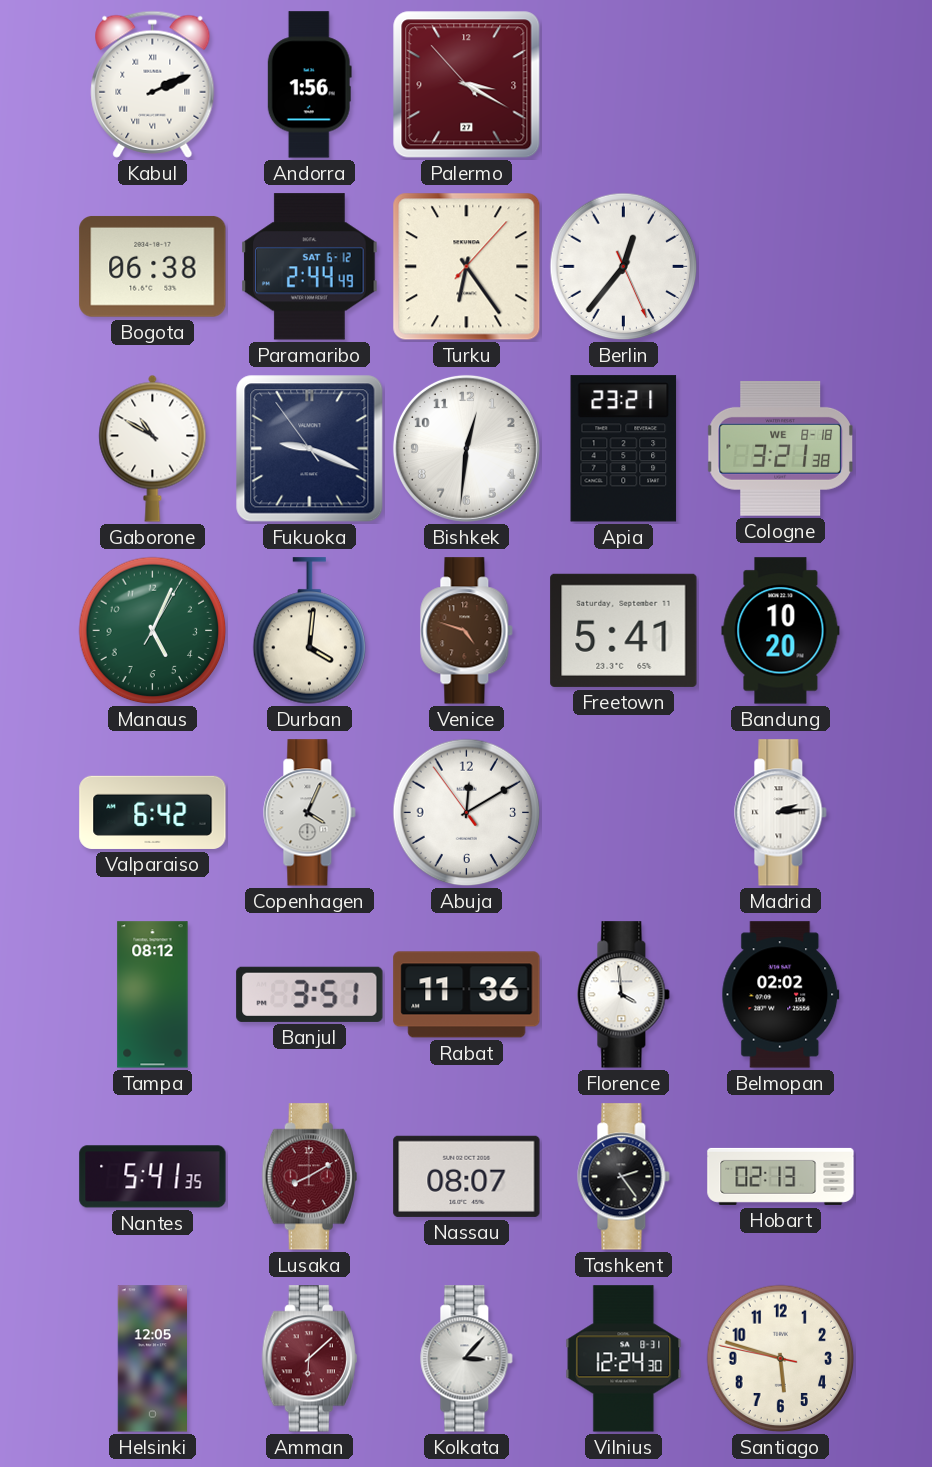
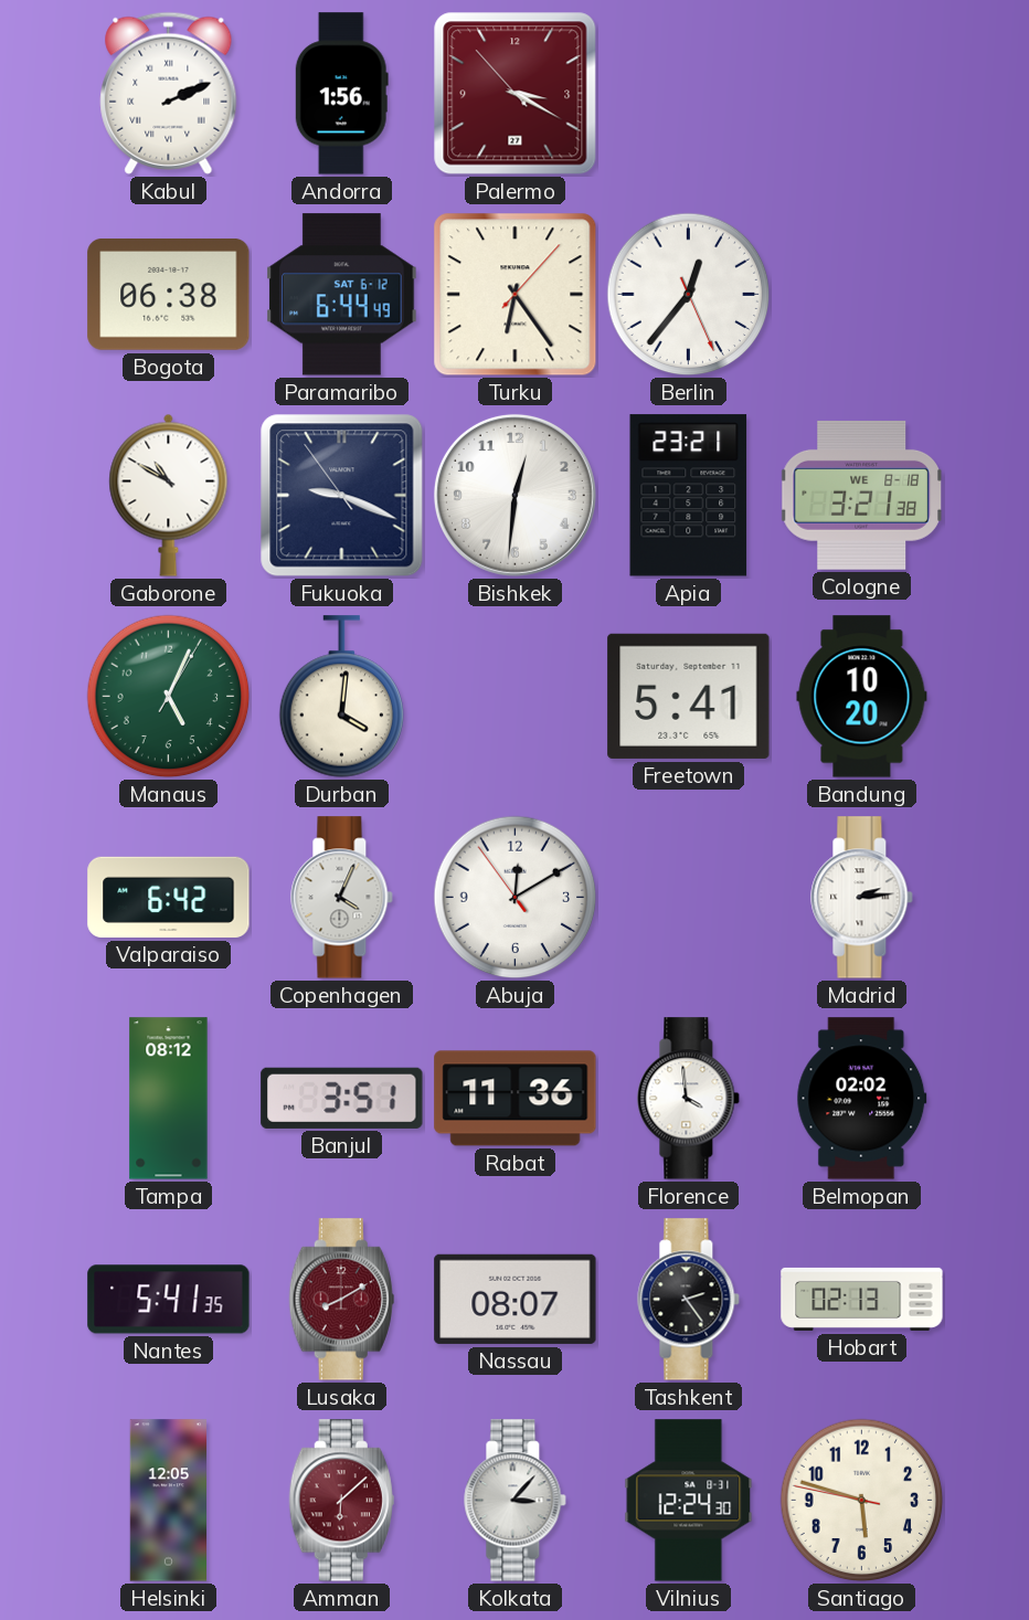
Paramaribo: 2:44 -> 6:44
Venice: 4:48 -> none
